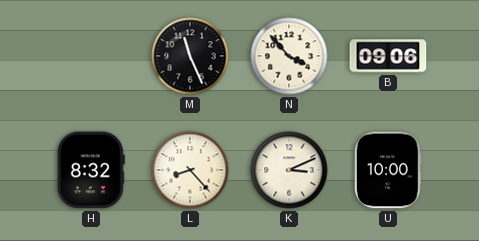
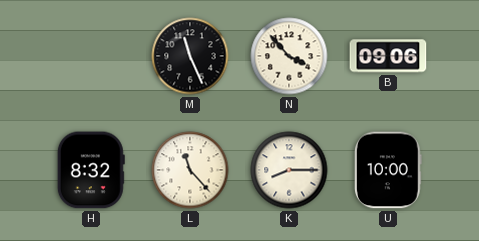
L: 8:23 -> 11:23
K: 3:11 -> 8:15
